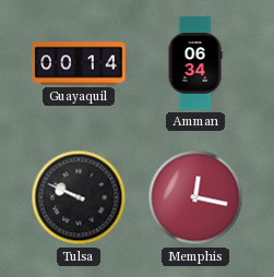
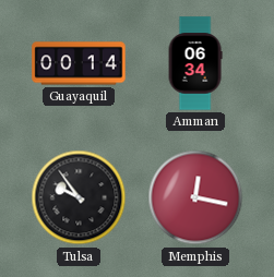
Tulsa: 9:49 -> 9:54
